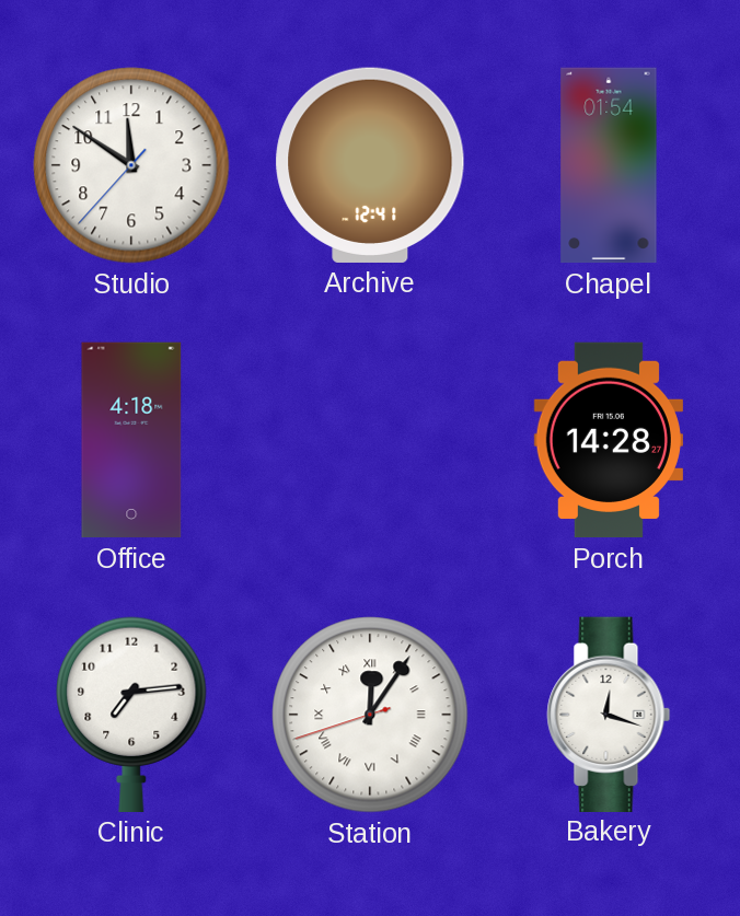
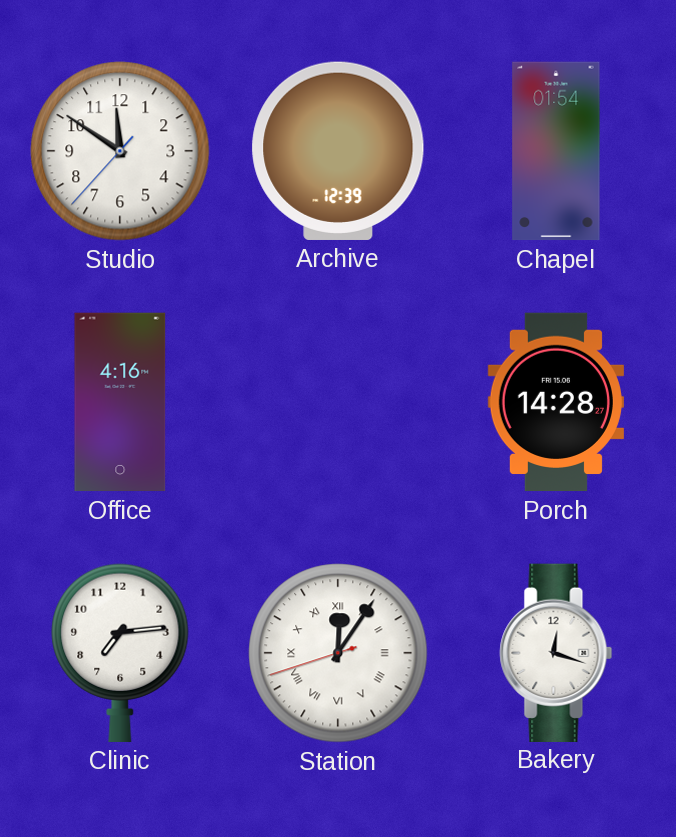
Archive: 12:41 -> 12:39
Office: 4:18 -> 4:16
